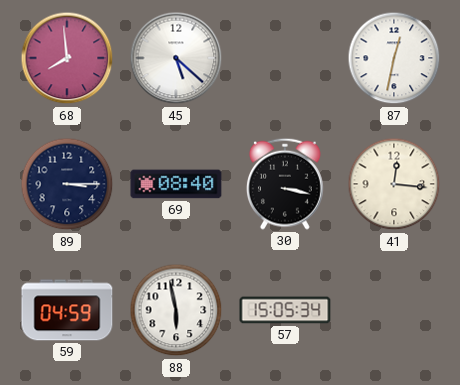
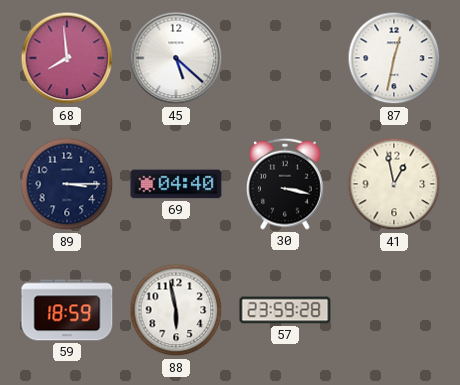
69: 08:40 -> 04:40
41: 12:16 -> 12:58
59: 04:59 -> 18:59
57: 15:05 -> 23:59
